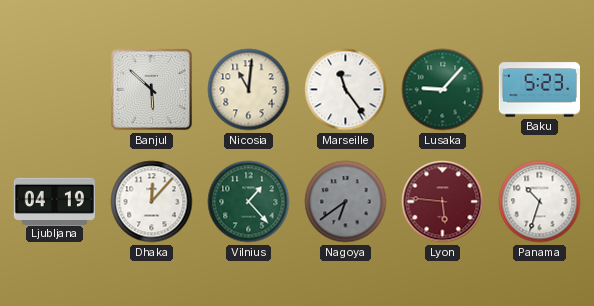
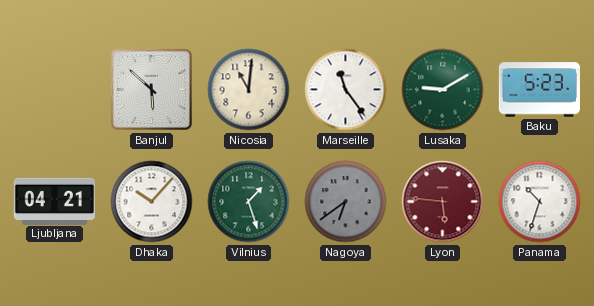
Lusaka: 9:07 -> 9:10
Ljubljana: 04:19 -> 04:21
Dhaka: 12:07 -> 10:07
Vilnius: 1:23 -> 1:27
